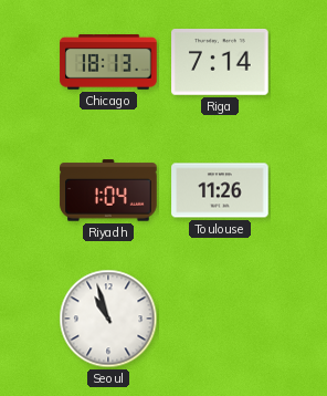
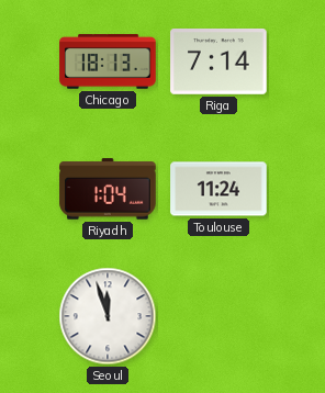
Toulouse: 11:26 -> 11:24
Seoul: 10:57 -> 11:57
